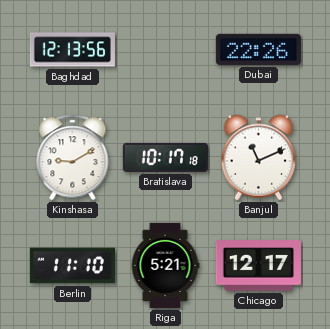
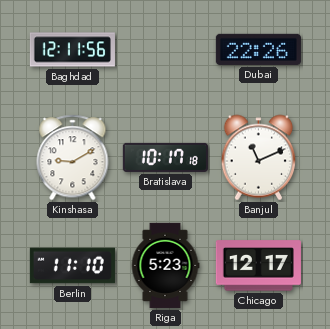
Baghdad: 12:13 -> 12:11
Riga: 5:21 -> 5:23
